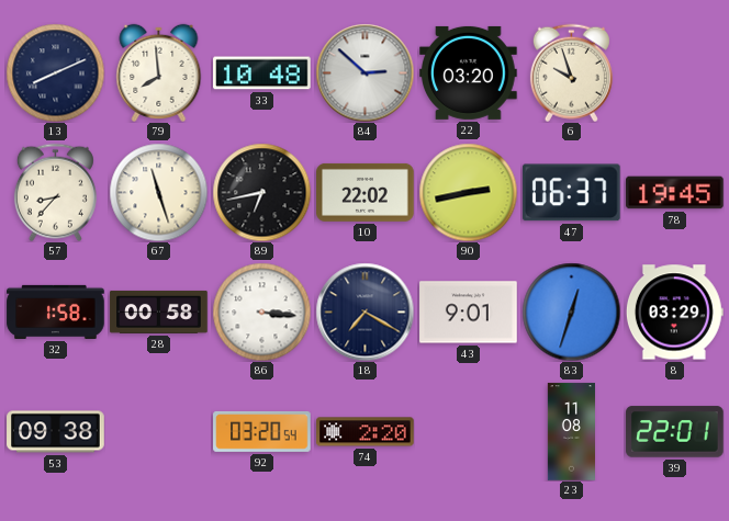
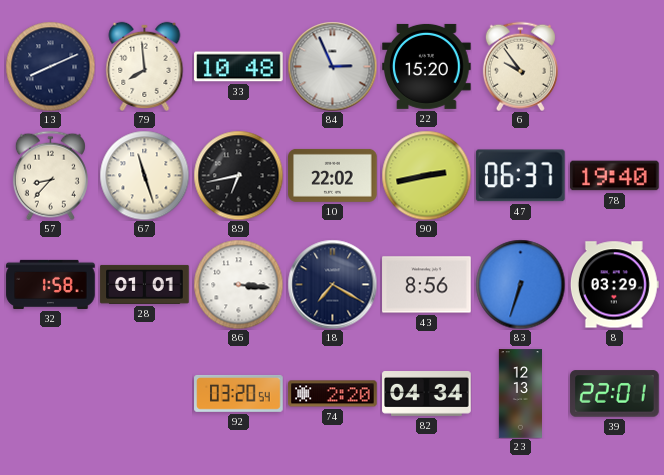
84: 2:52 -> 2:56
22: 03:20 -> 15:20
6: 9:57 -> 9:54
78: 19:45 -> 19:40
28: 00:58 -> 01:01
43: 9:01 -> 8:56
83: 12:33 -> 6:33
53: 09:38 -> none
82: none -> 04:34
23: 11:08 -> 12:13
